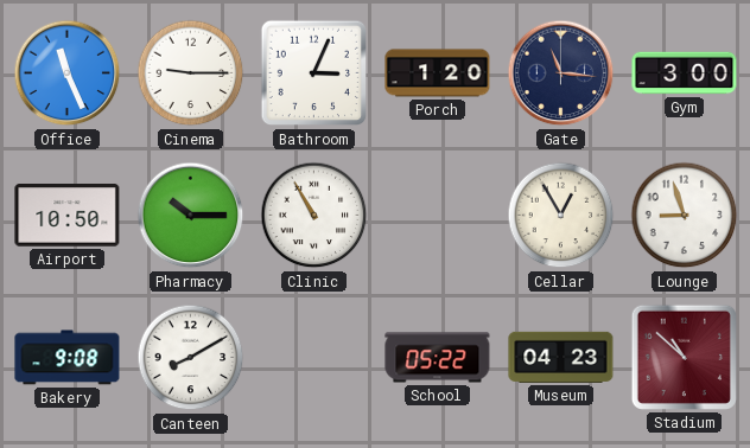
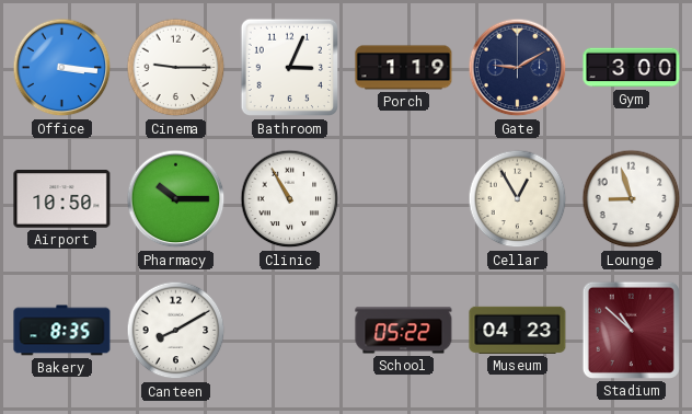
Office: 11:26 -> 3:16
Porch: 1:20 -> 1:19
Gate: 11:16 -> 9:10
Bakery: 9:08 -> 8:35
